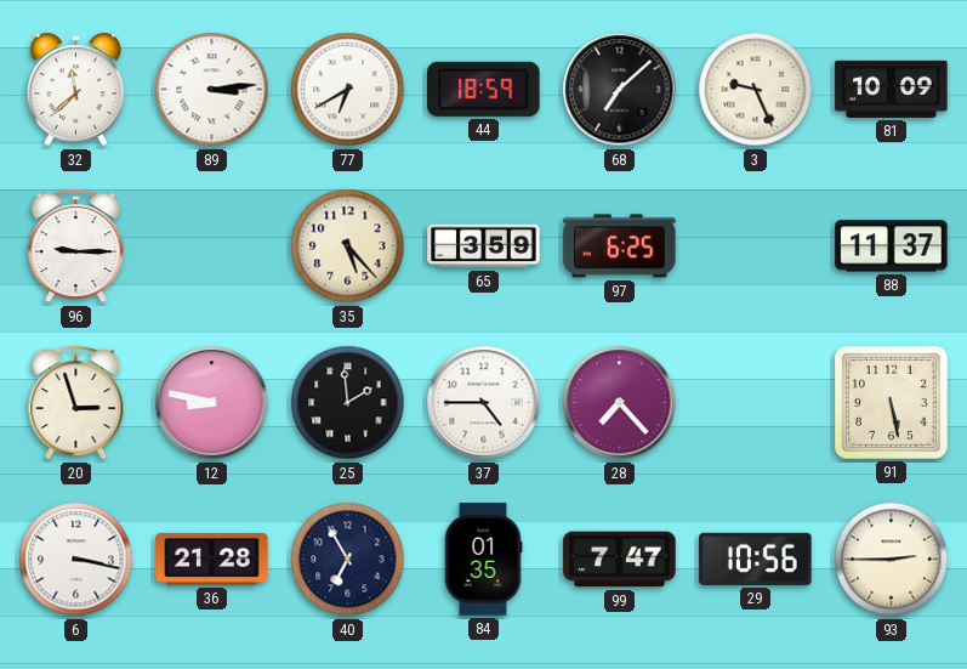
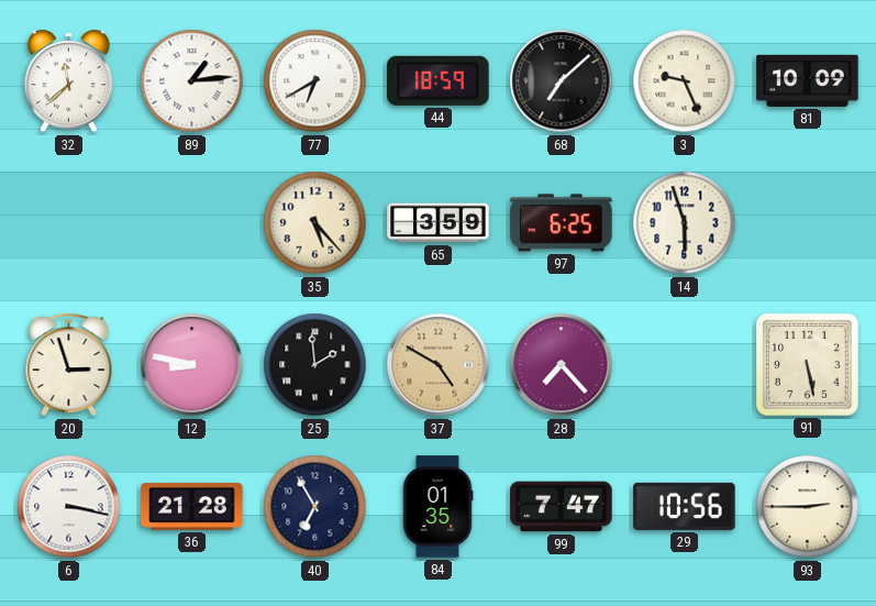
89: 3:14 -> 1:14
96: 9:15 -> none
14: none -> 5:57
88: 11:37 -> none
37: 4:45 -> 4:50
37 dial: white -> champagne
